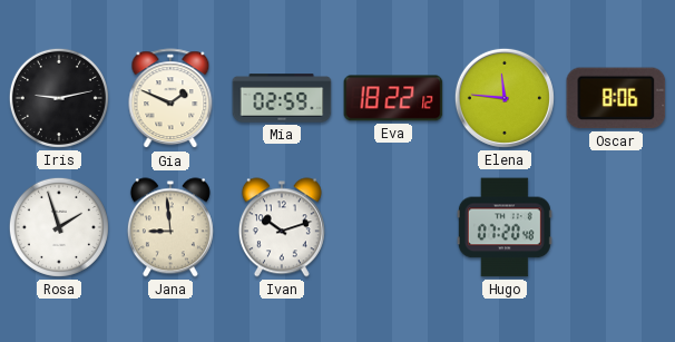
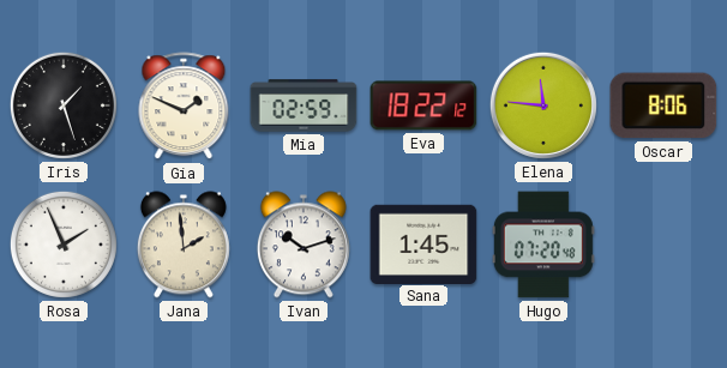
Iris: 9:13 -> 1:27
Rosa: 1:57 -> 1:56
Jana: 8:59 -> 1:59
Sana: none -> 1:45
